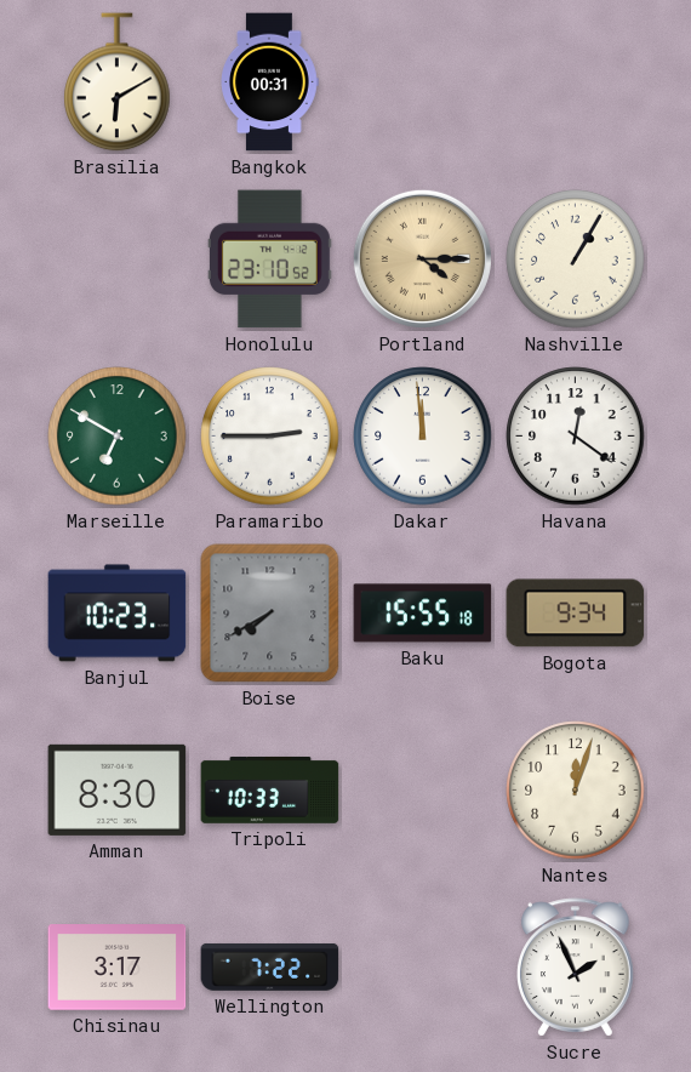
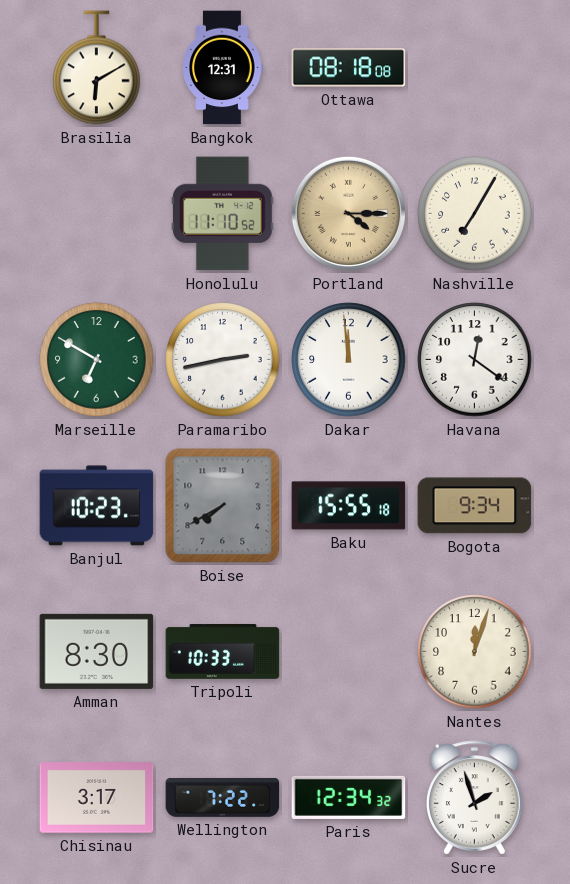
Bangkok: 00:31 -> 12:31
Ottawa: none -> 08:18
Honolulu: 23:10 -> 11:10
Nashville: 1:05 -> 7:05
Paramaribo: 2:45 -> 2:43
Paris: none -> 12:34
Sucre: 1:56 -> 1:57
